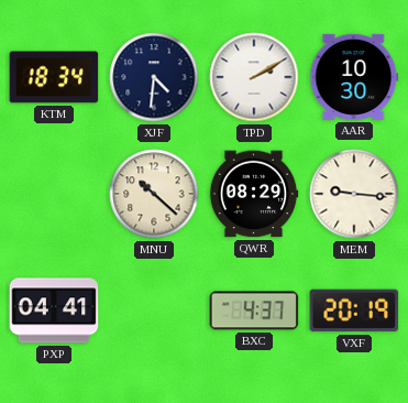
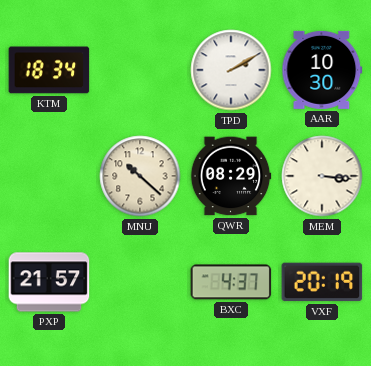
XJF: 4:31 -> none
MEM: 9:16 -> 3:16
PXP: 04:41 -> 21:57
